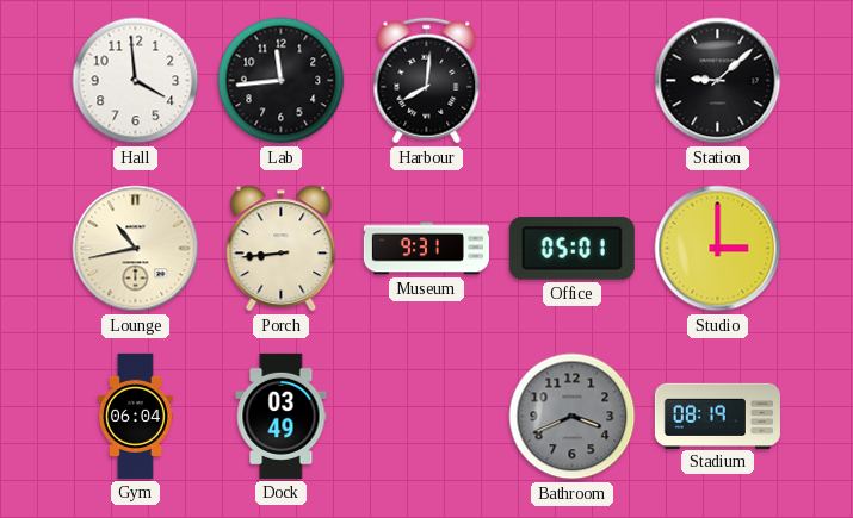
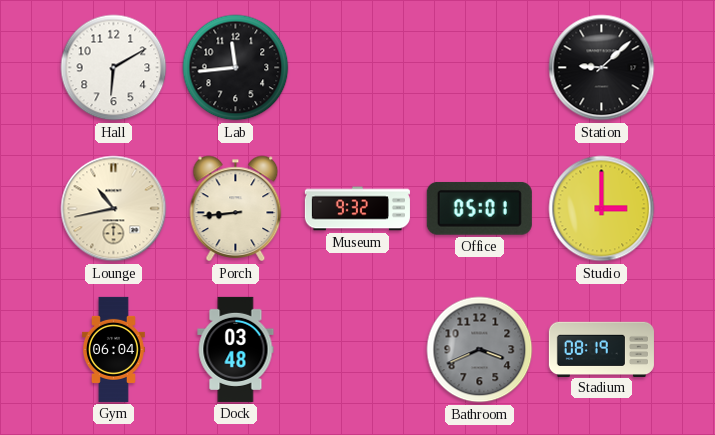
Hall: 3:59 -> 6:10
Harbour: 8:01 -> none
Museum: 9:31 -> 9:32
Dock: 03:49 -> 03:48
